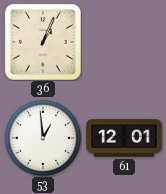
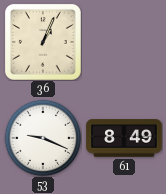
53: 12:59 -> 9:19
61: 12:01 -> 8:49
